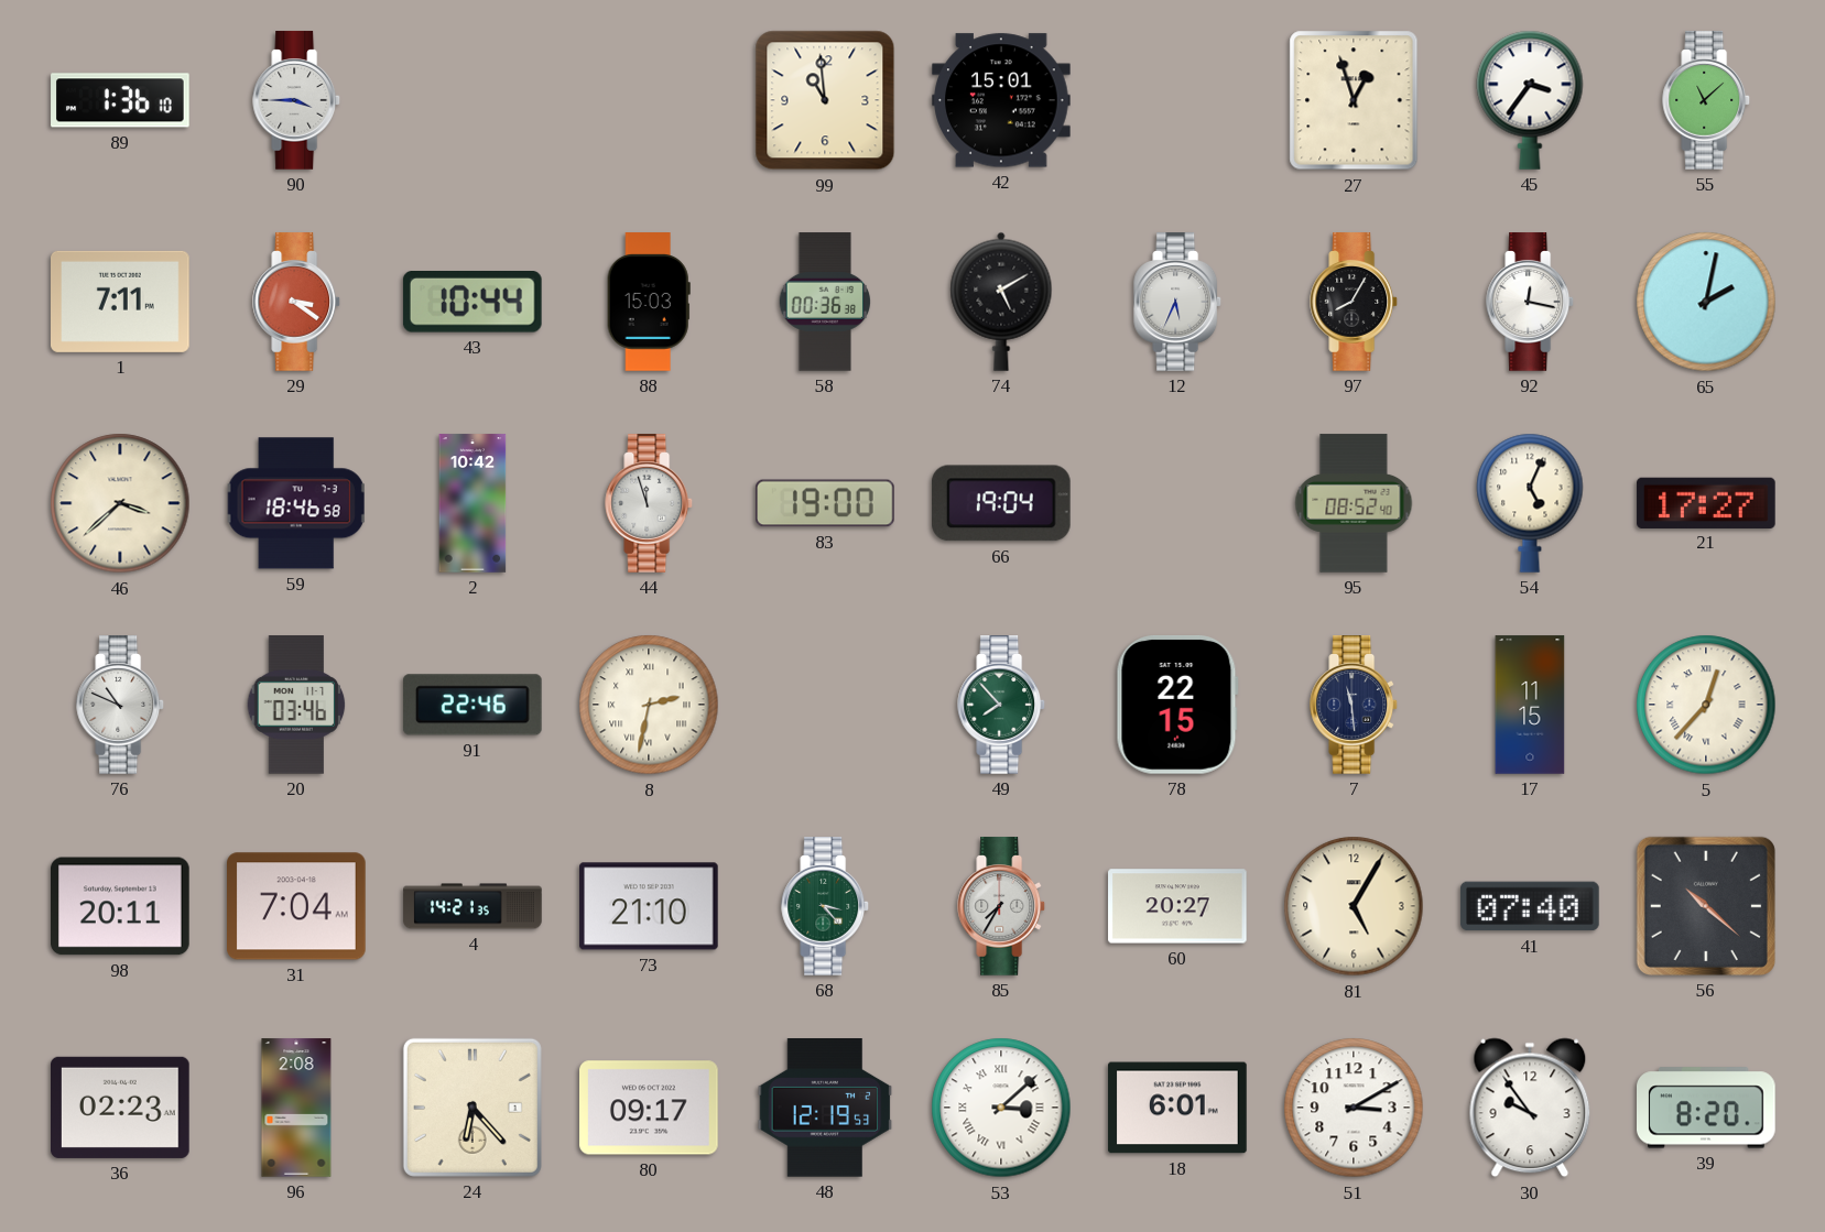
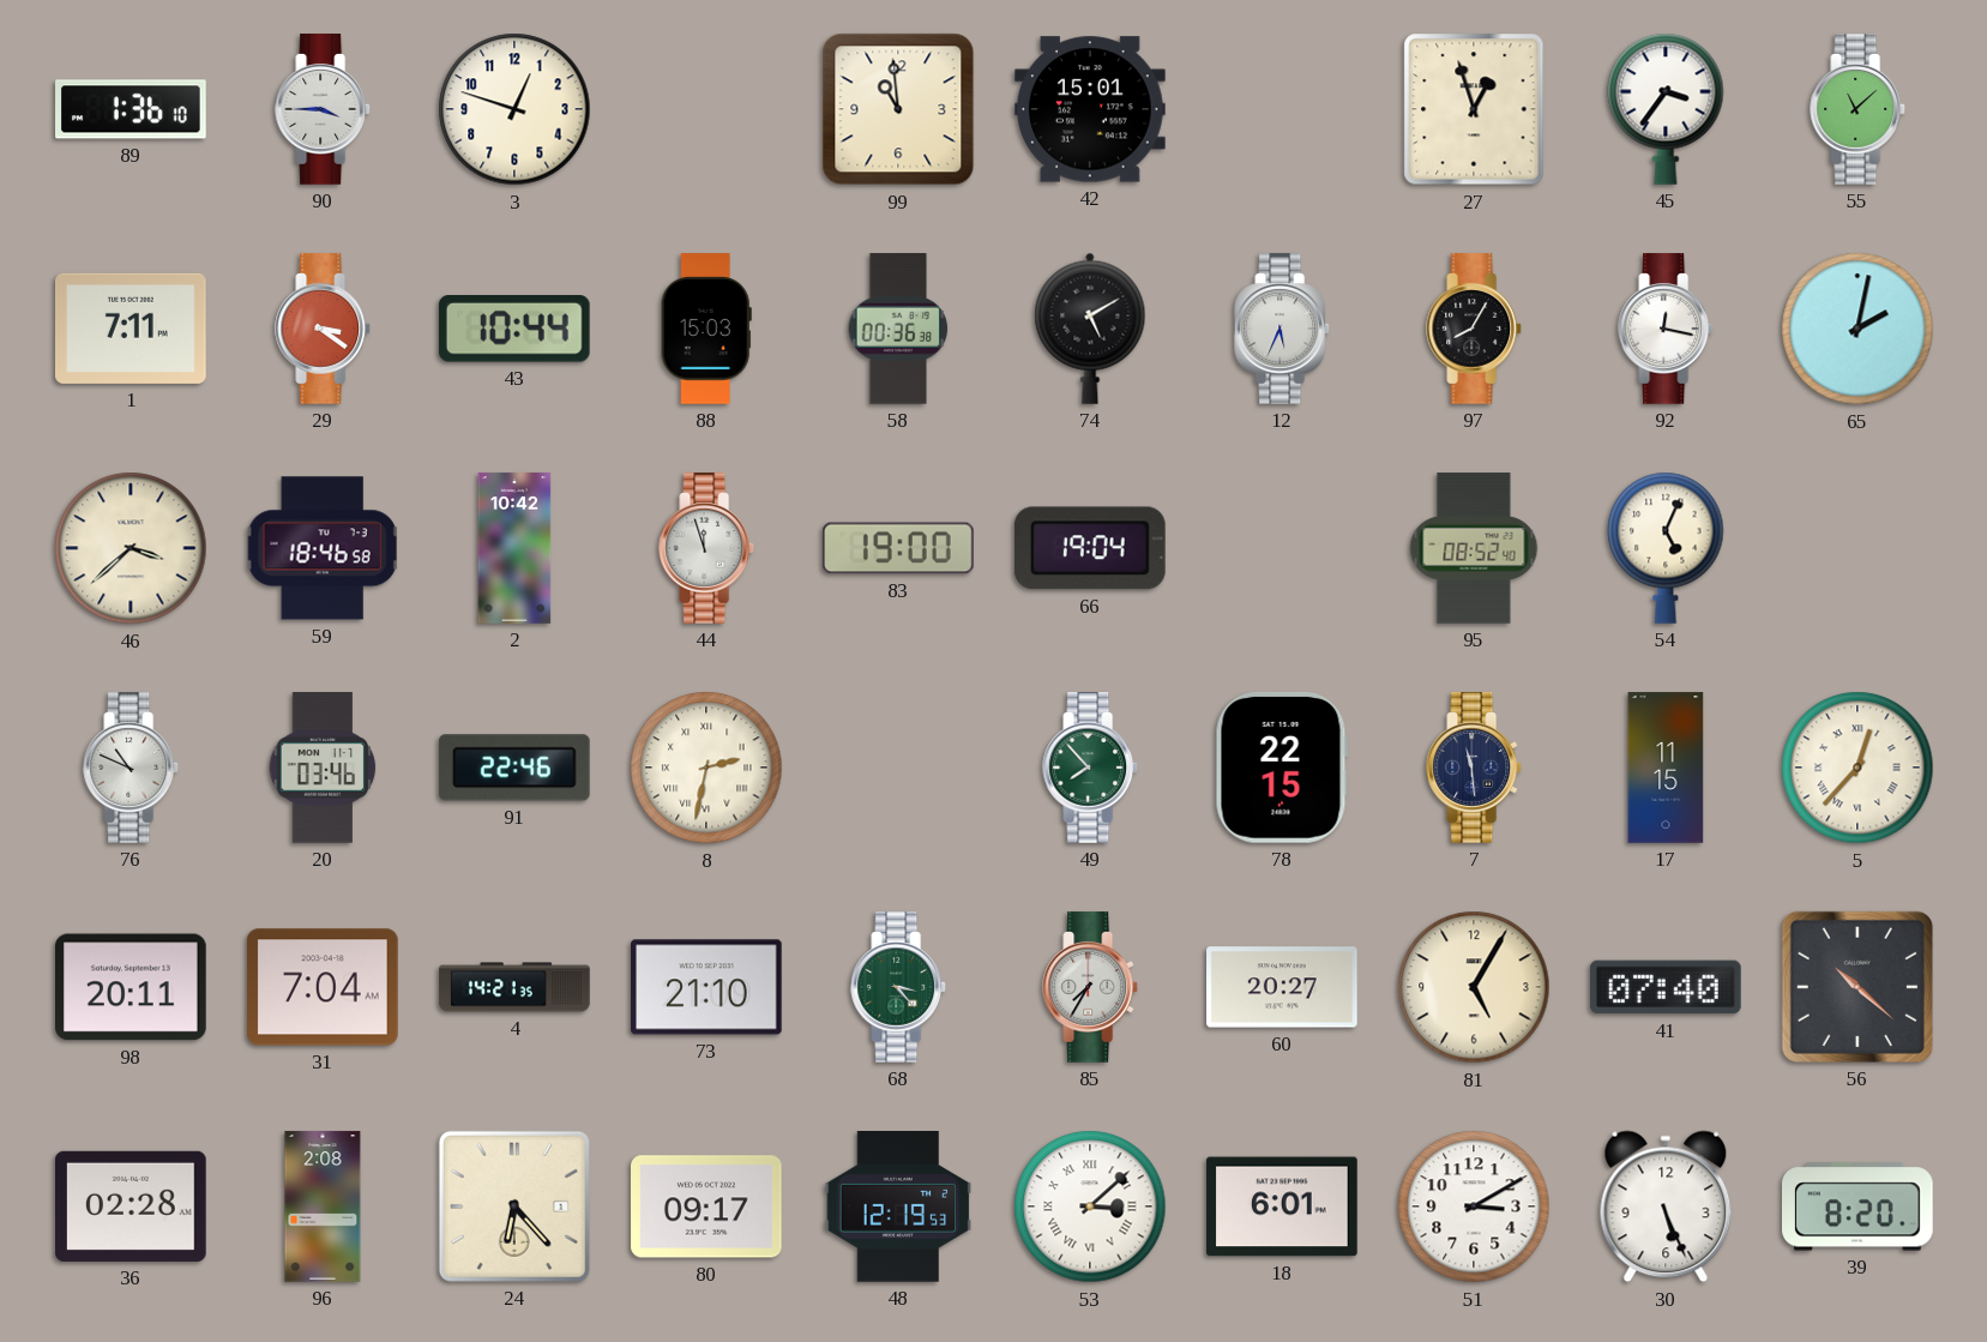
3: none -> 12:48
21: 17:27 -> none
36: 02:23 -> 02:28
30: 9:54 -> 5:26
